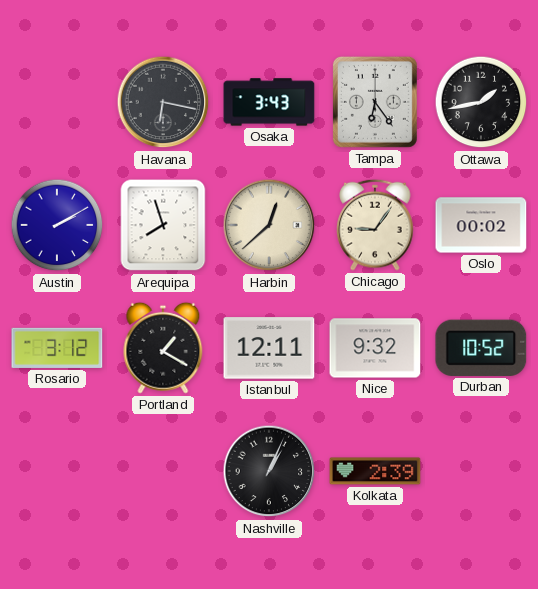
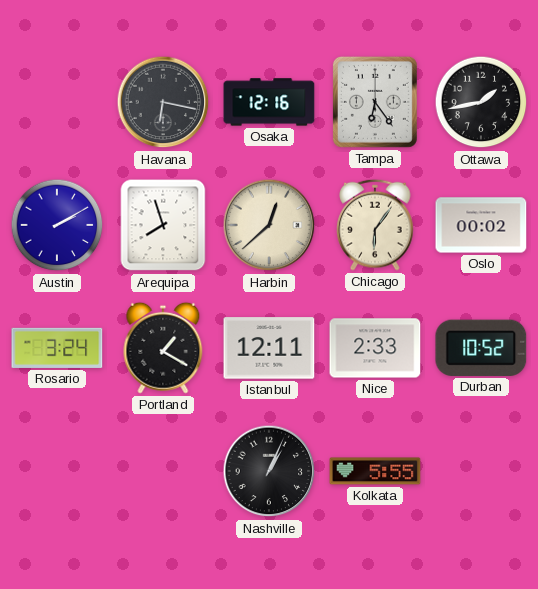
Osaka: 3:43 -> 12:16
Chicago: 9:06 -> 6:06
Rosario: 3:12 -> 3:24
Nice: 9:32 -> 2:33
Kolkata: 2:39 -> 5:55
